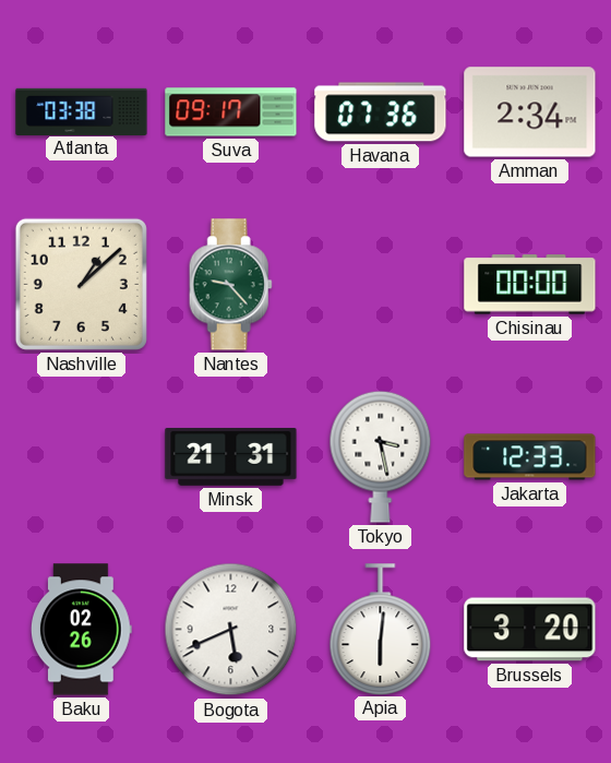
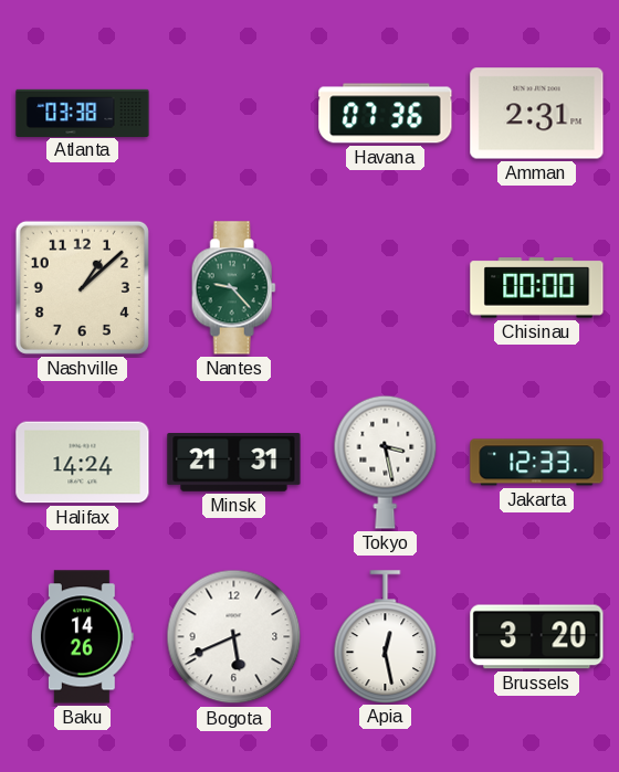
Suva: 09:17 -> none
Amman: 2:34 -> 2:31
Halifax: none -> 14:24
Baku: 02:26 -> 14:26
Apia: 6:01 -> 12:28
